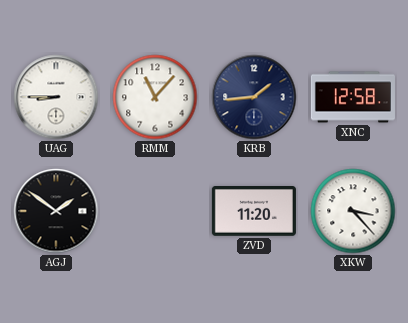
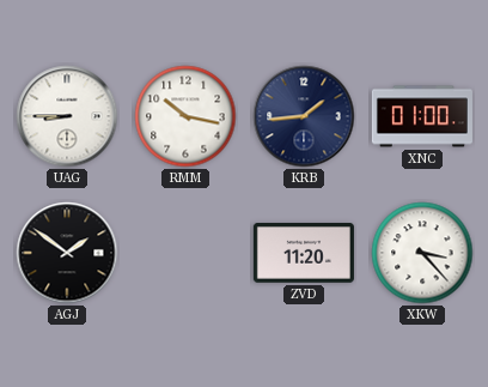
RMM: 11:07 -> 10:17
XNC: 12:58 -> 01:00
